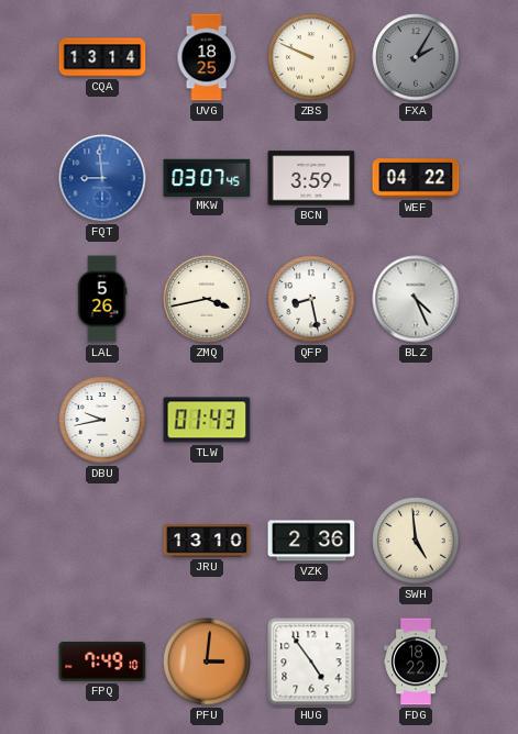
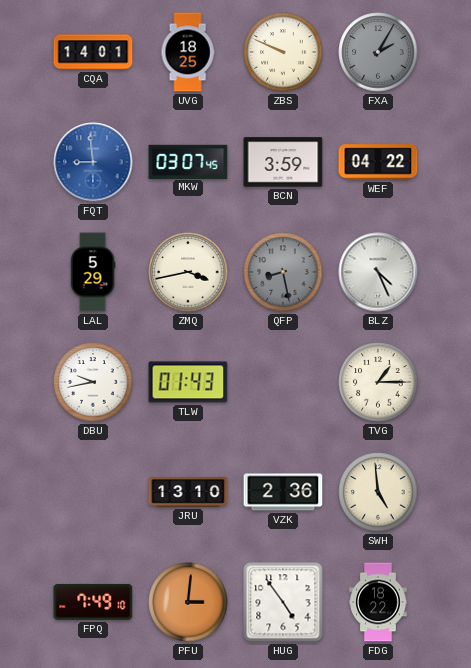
CQA: 13:14 -> 14:01
LAL: 5:26 -> 5:29
QFP dial: white -> grey
TVG: none -> 1:15
